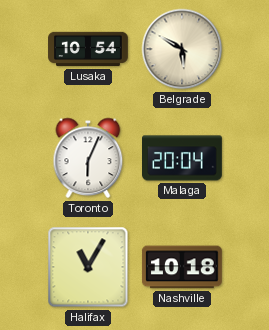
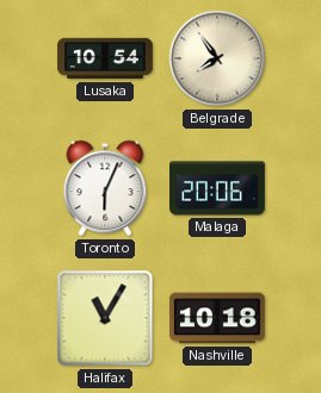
Belgrade: 5:50 -> 7:54
Malaga: 20:04 -> 20:06
